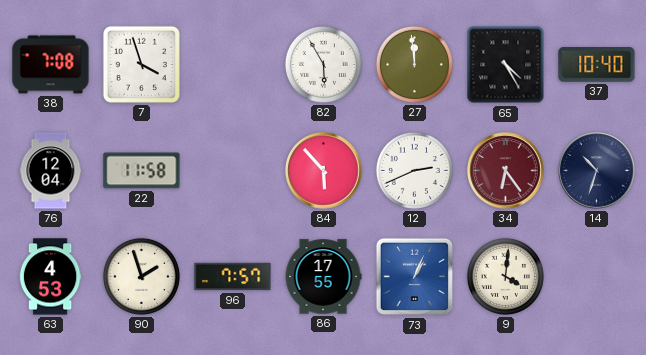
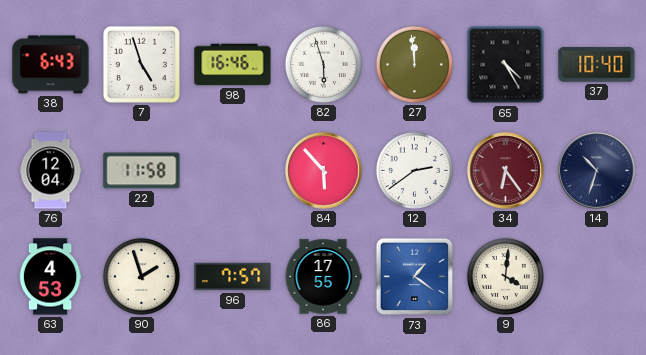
38: 7:08 -> 6:43
7: 3:57 -> 4:57
98: none -> 16:46
82: 5:55 -> 5:57
12: 2:41 -> 2:39
73: 1:04 -> 1:21
